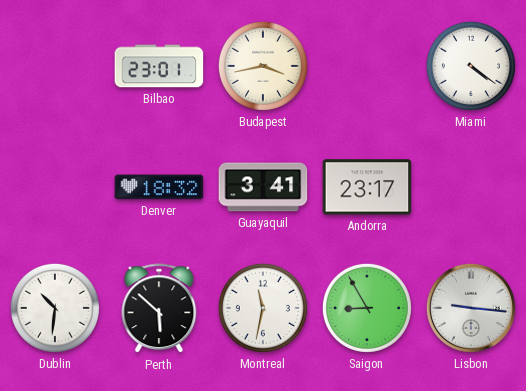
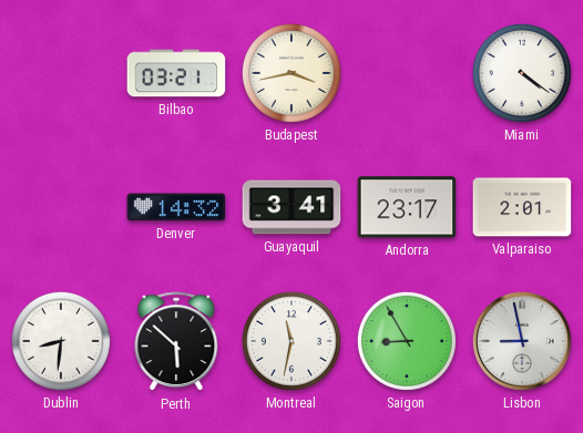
Bilbao: 23:01 -> 03:21
Denver: 18:32 -> 14:32
Valparaiso: none -> 2:01
Dublin: 10:31 -> 8:31
Lisbon: 9:16 -> 8:58
